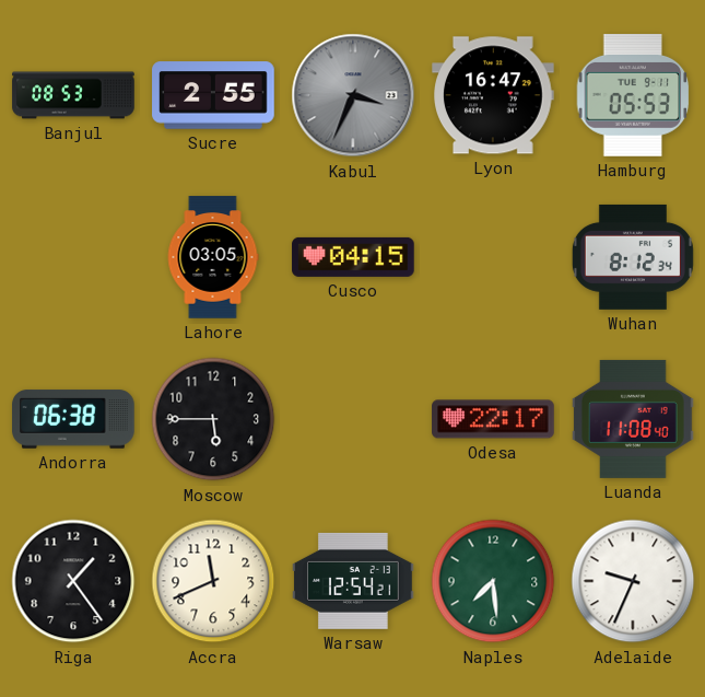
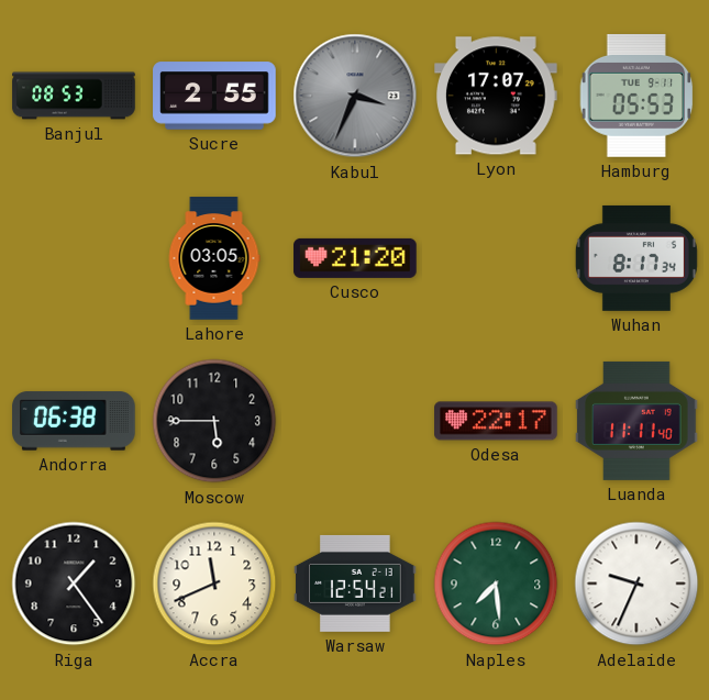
Lyon: 16:47 -> 17:07
Cusco: 04:15 -> 21:20
Wuhan: 8:12 -> 8:17
Luanda: 11:08 -> 11:11
